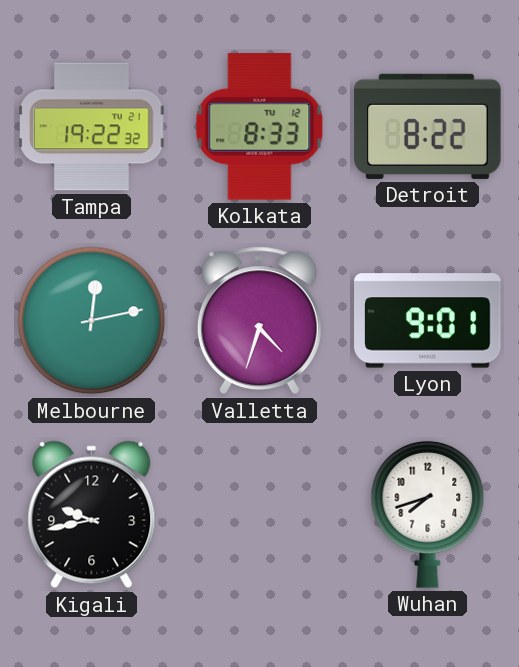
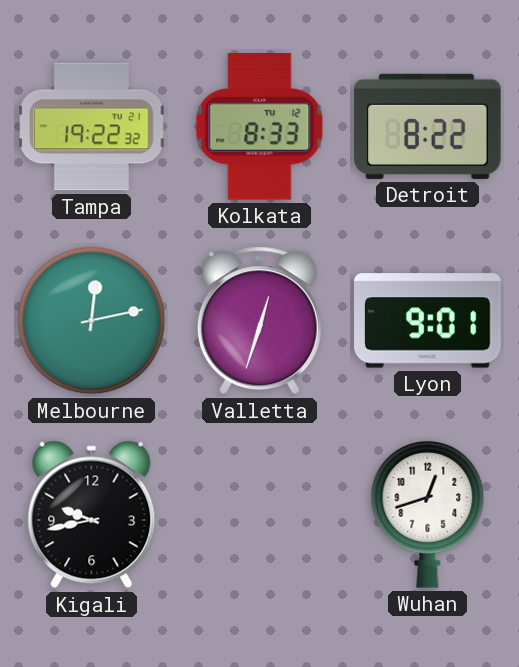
Valletta: 4:33 -> 12:33
Wuhan: 7:42 -> 12:42
